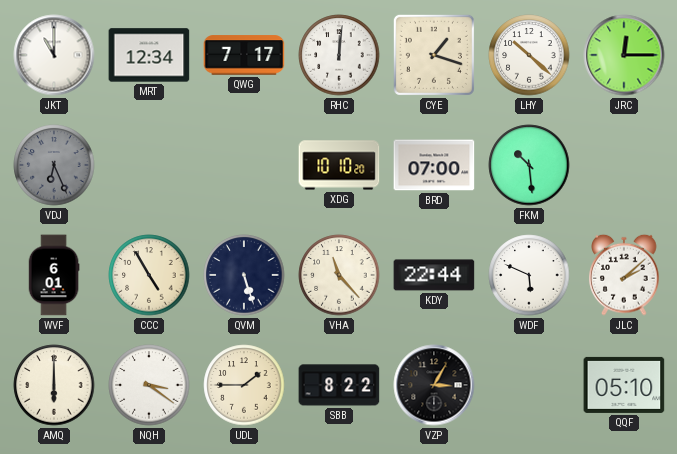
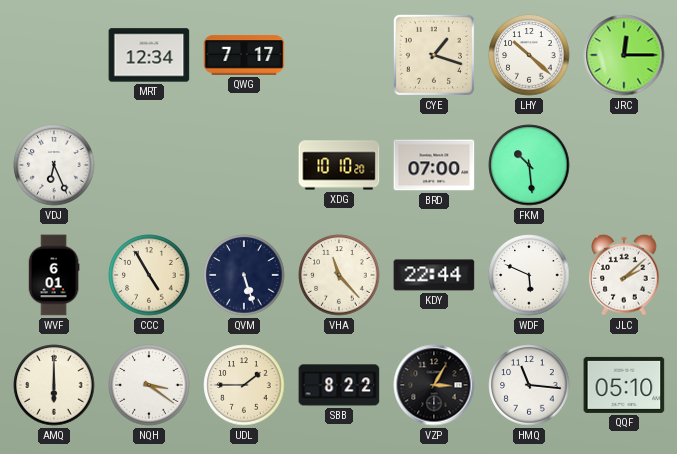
JKT: 11:00 -> none
RHC: 12:01 -> none
VDJ dial: grey -> white
HMQ: none -> 11:16
